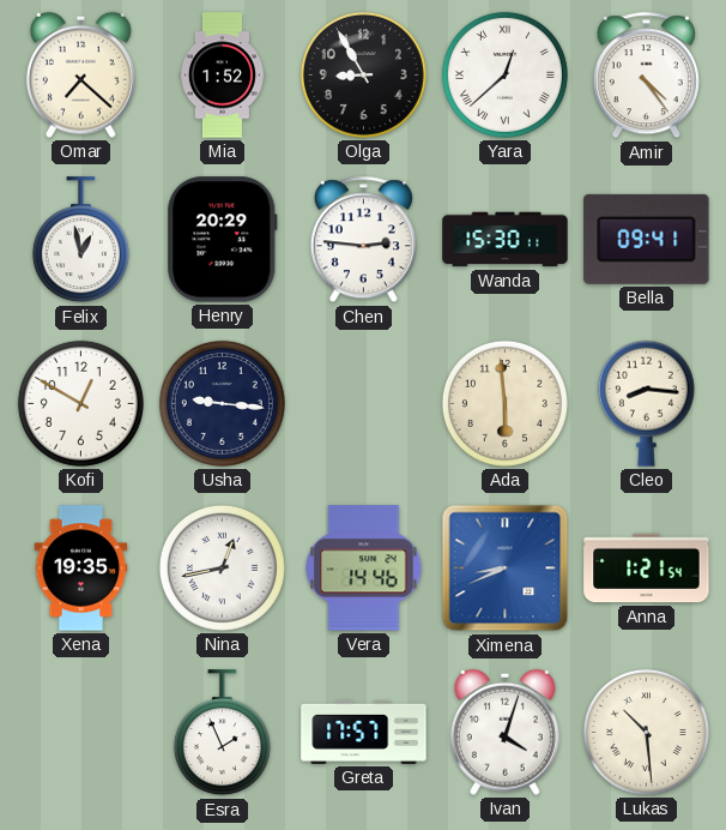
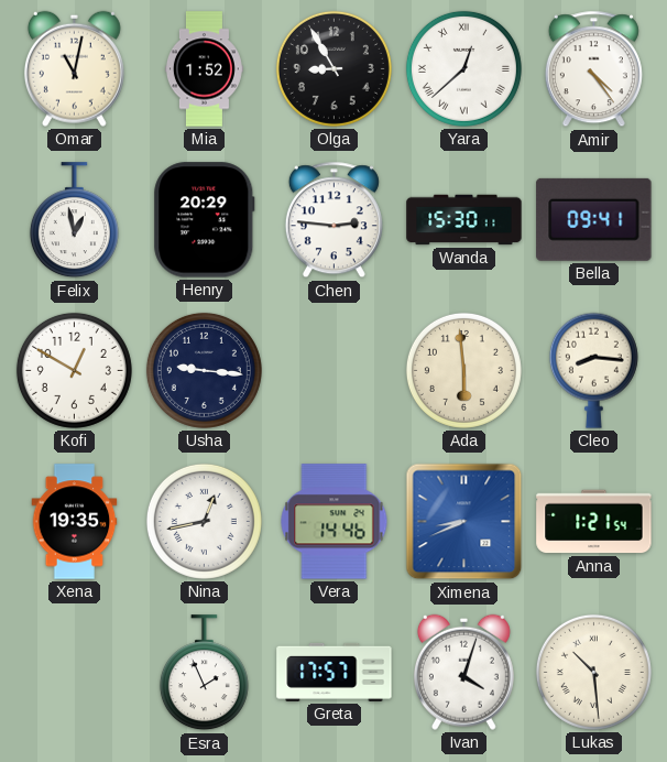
Omar: 7:22 -> 11:02
